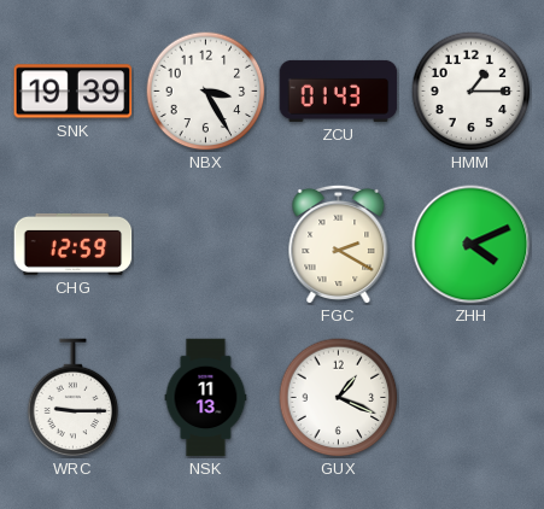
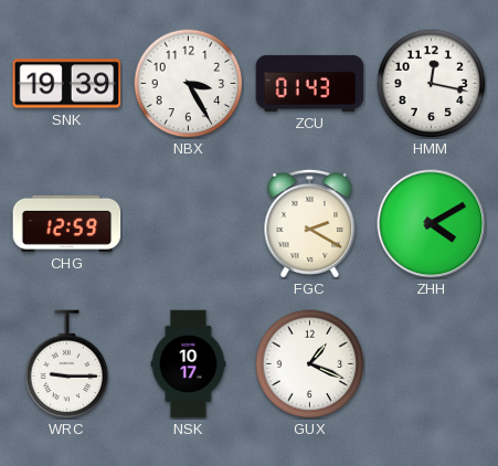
HMM: 1:15 -> 12:17
ZHH: 4:11 -> 4:10
NSK: 11:13 -> 10:17
